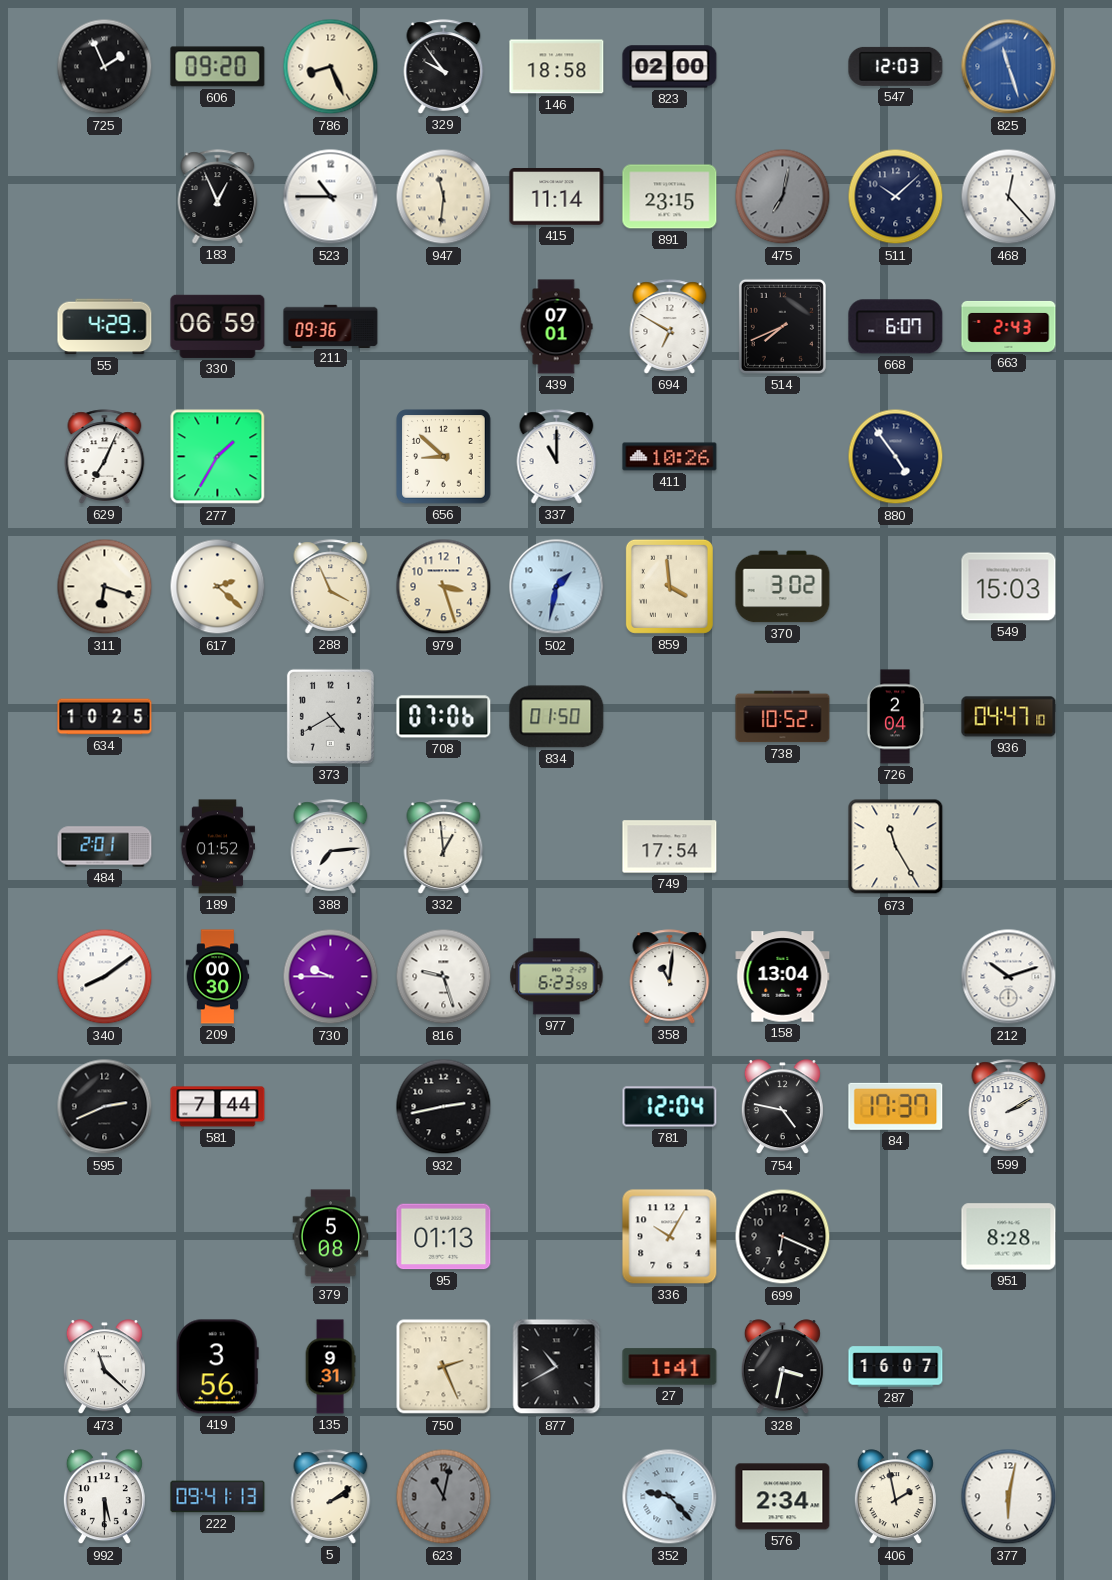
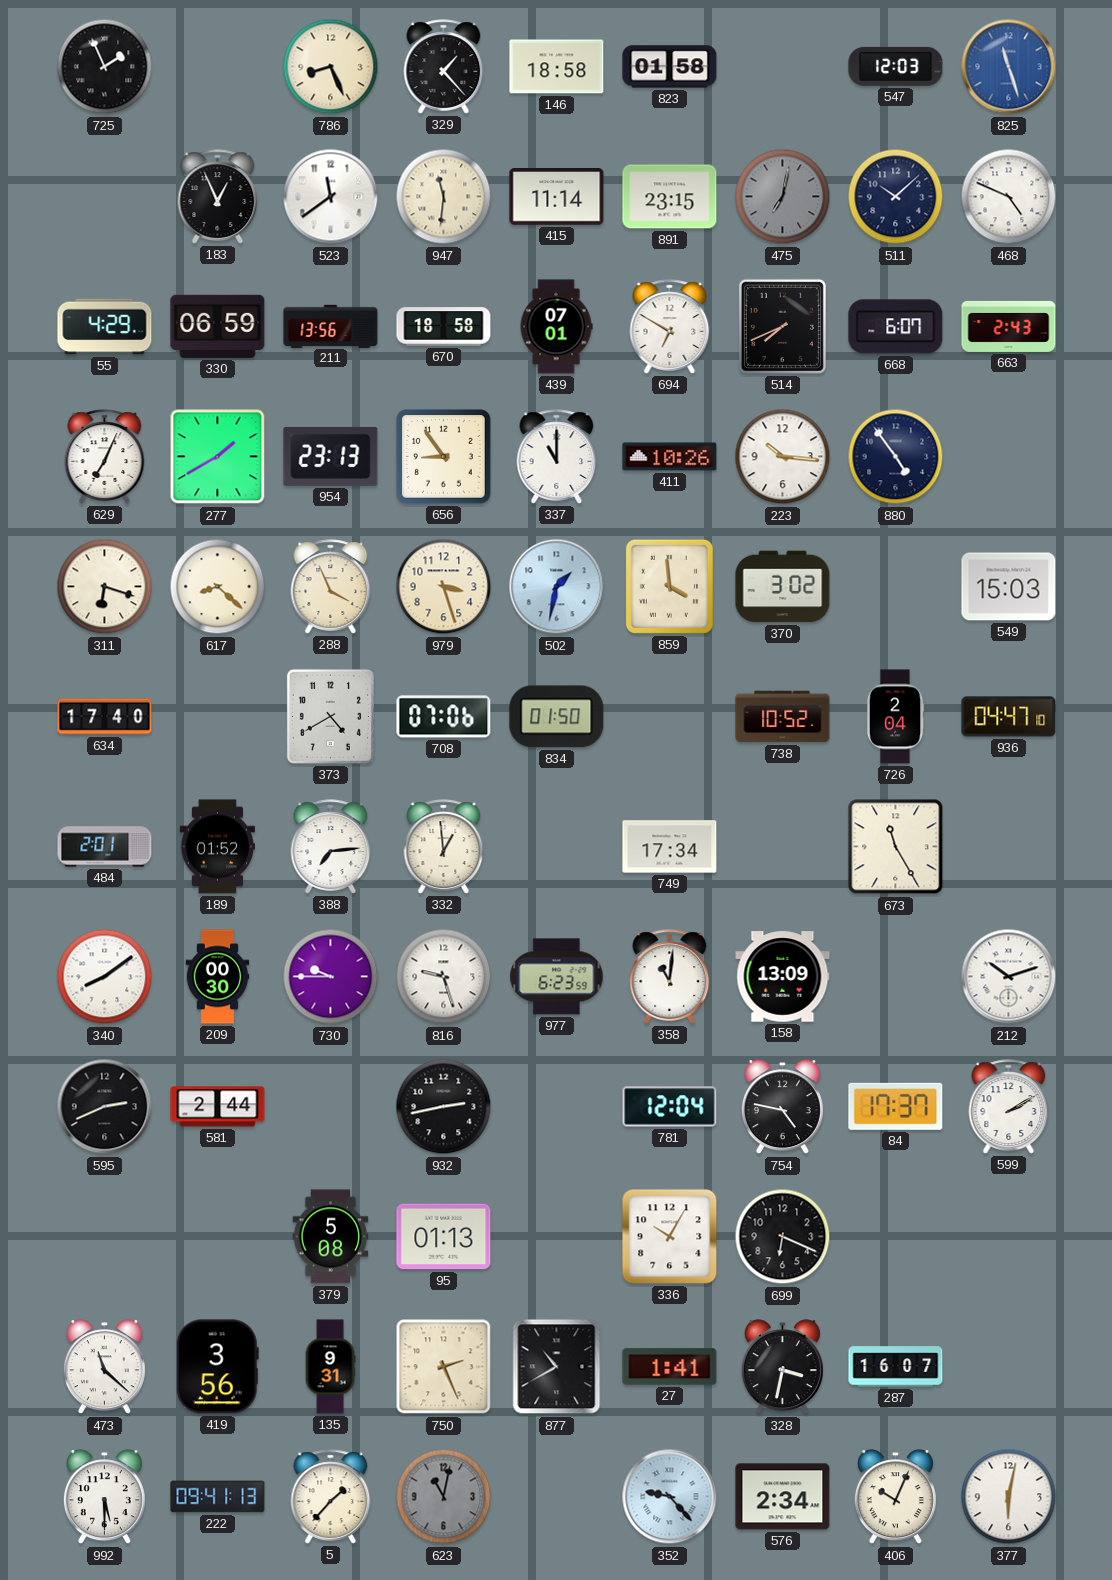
606: 09:20 -> none
329: 9:54 -> 1:23
823: 02:00 -> 01:58
523: 10:45 -> 11:39
468: 12:23 -> 4:49
211: 09:36 -> 13:56
670: none -> 18:58
277: 1:35 -> 1:40
954: none -> 23:13
656: 8:52 -> 8:54
223: none -> 10:16
617: 2:22 -> 8:22
634: 10:25 -> 17:40
749: 17:54 -> 17:34
158: 13:04 -> 13:09
581: 7:44 -> 2:44
951: 8:28 -> none
5: 2:09 -> 1:37
406: 1:58 -> 10:04
